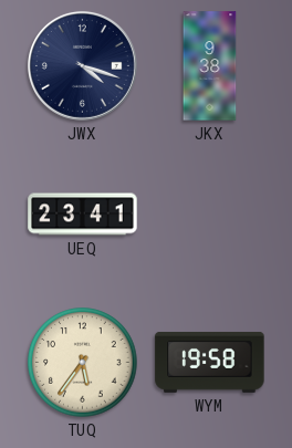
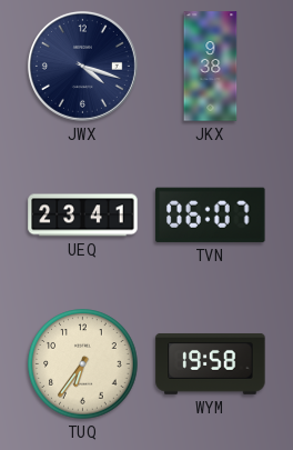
TVN: none -> 06:07
TUQ: 5:36 -> 6:36
